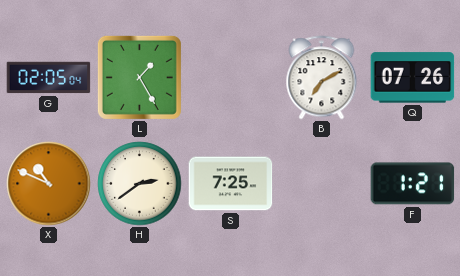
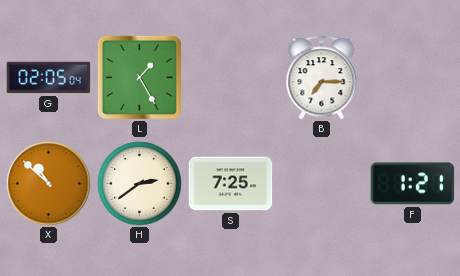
B: 7:10 -> 7:15
Q: 07:26 -> none
X: 10:49 -> 10:52
